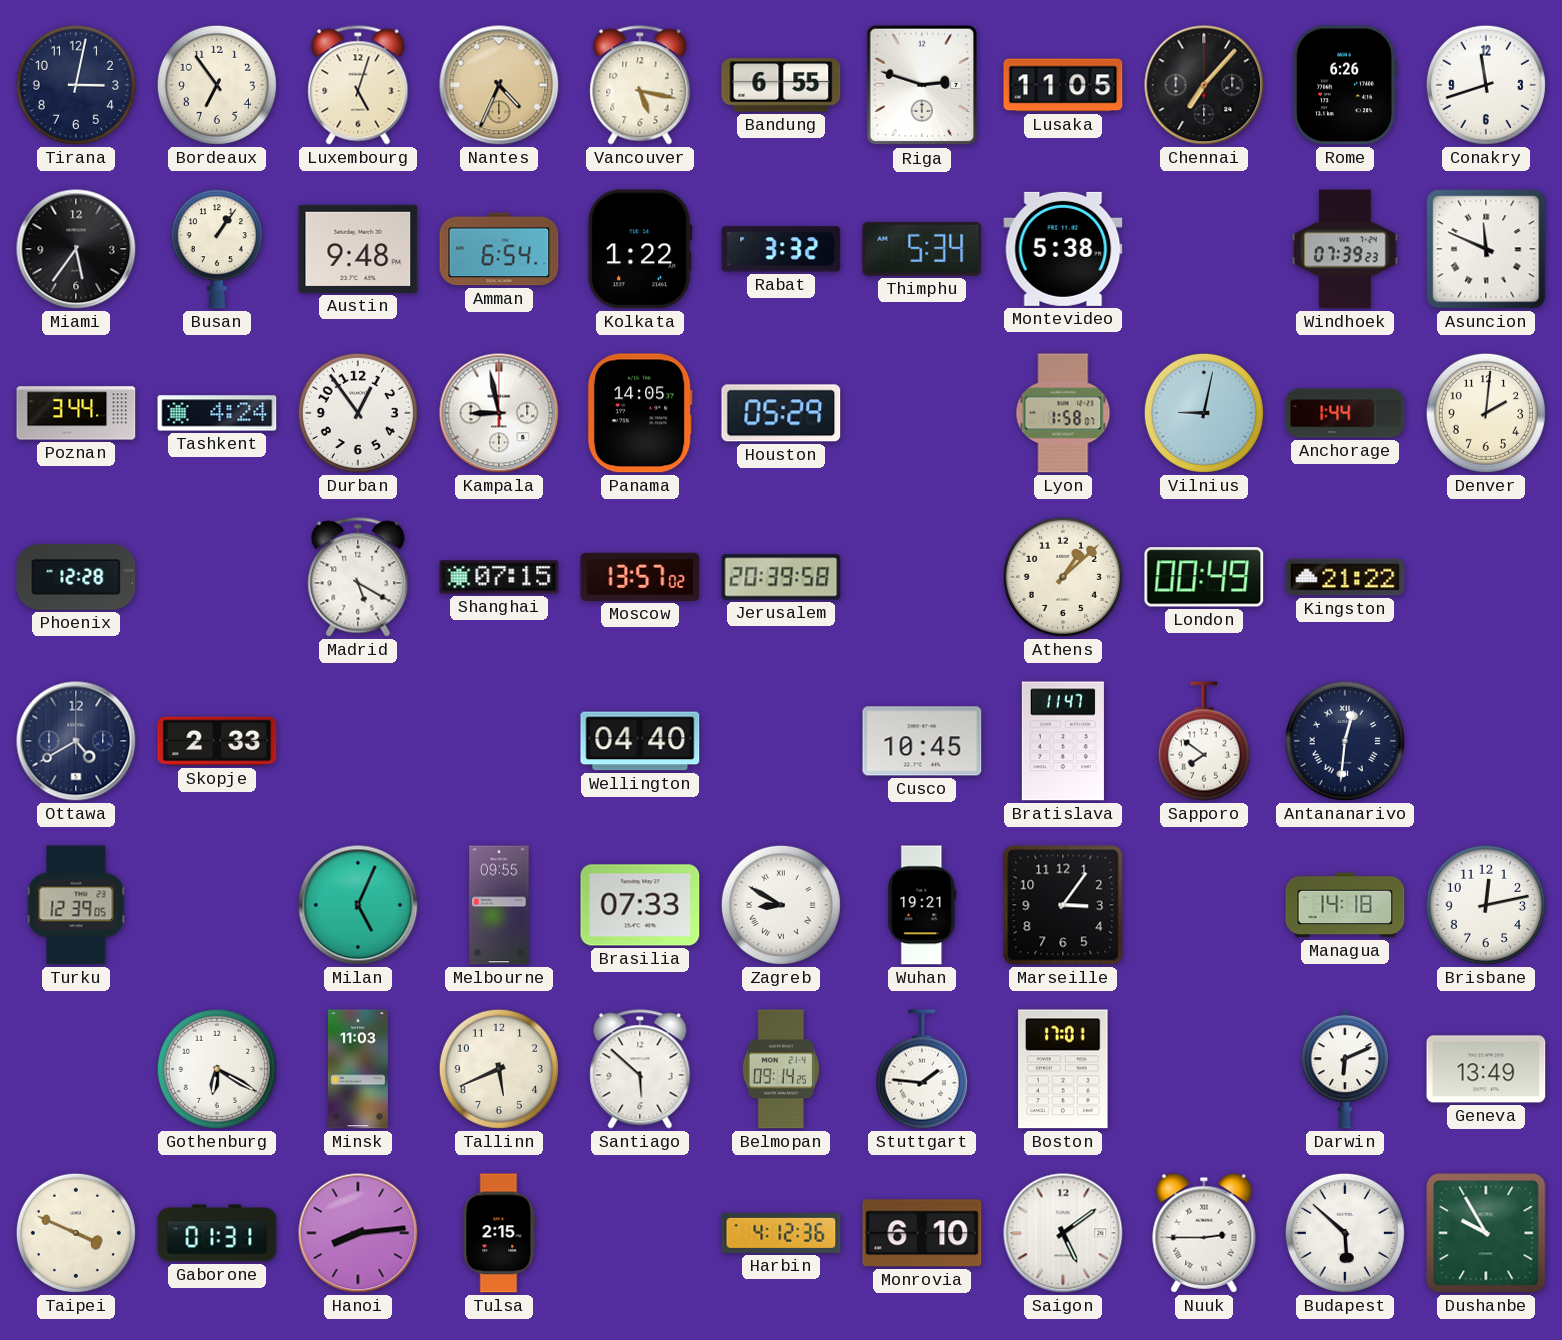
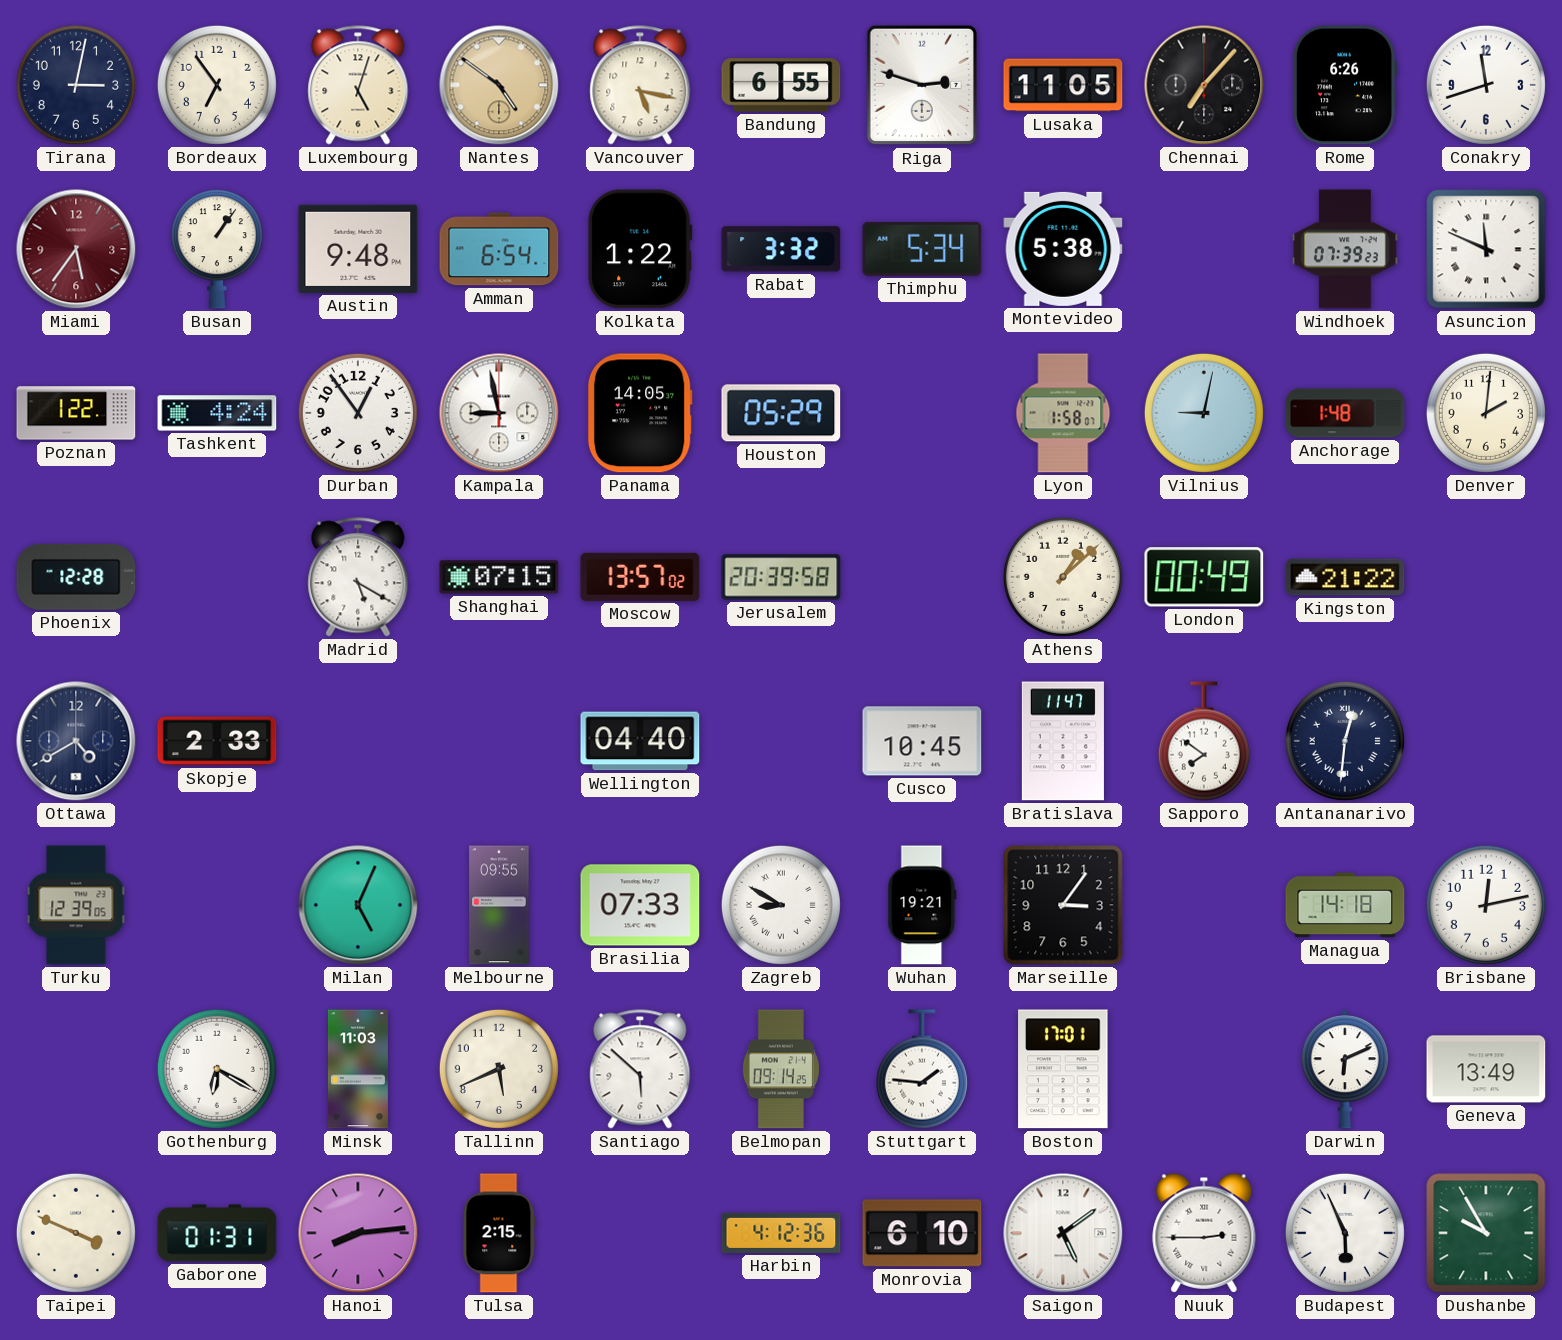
Nantes: 4:34 -> 4:51
Miami dial: black -> burgundy
Poznan: 3:44 -> 1:22
Anchorage: 1:44 -> 1:48
Budapest: 5:52 -> 5:56
